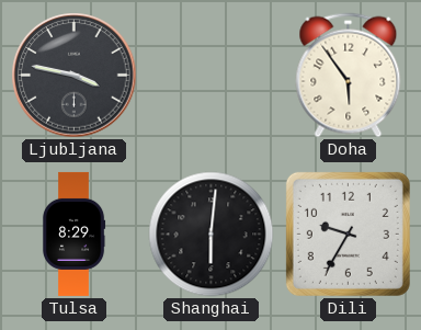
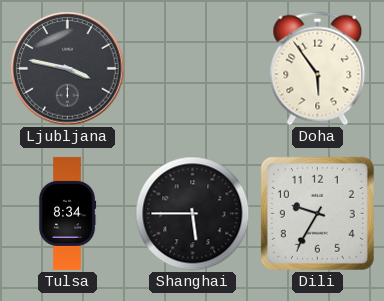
Tulsa: 8:29 -> 8:34
Shanghai: 6:01 -> 5:45
